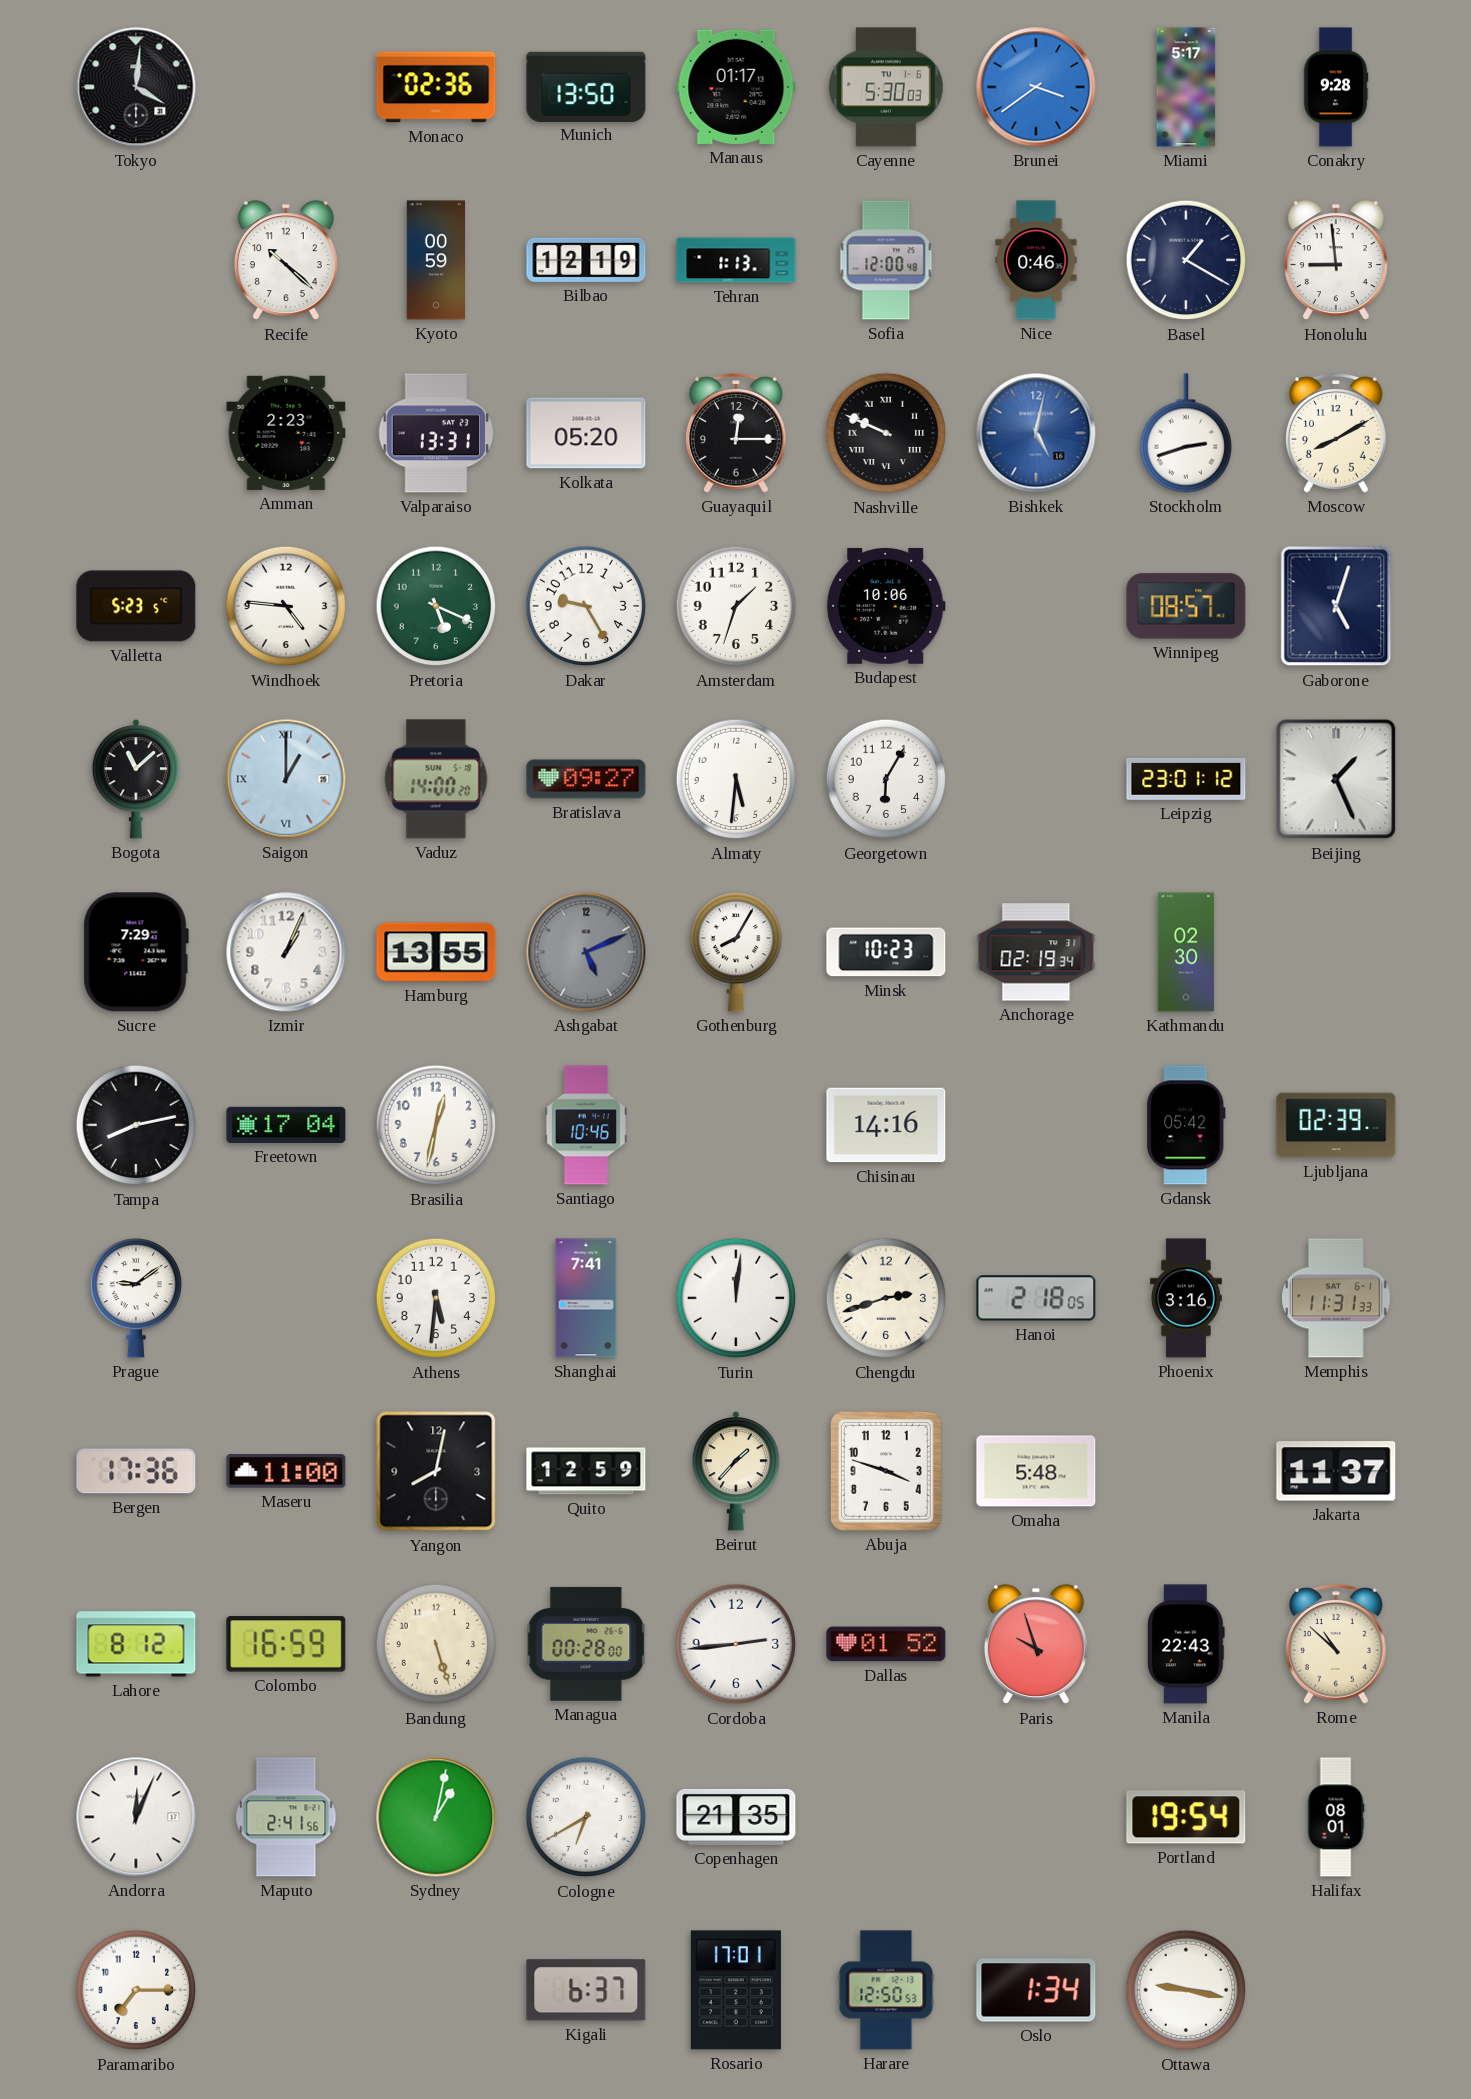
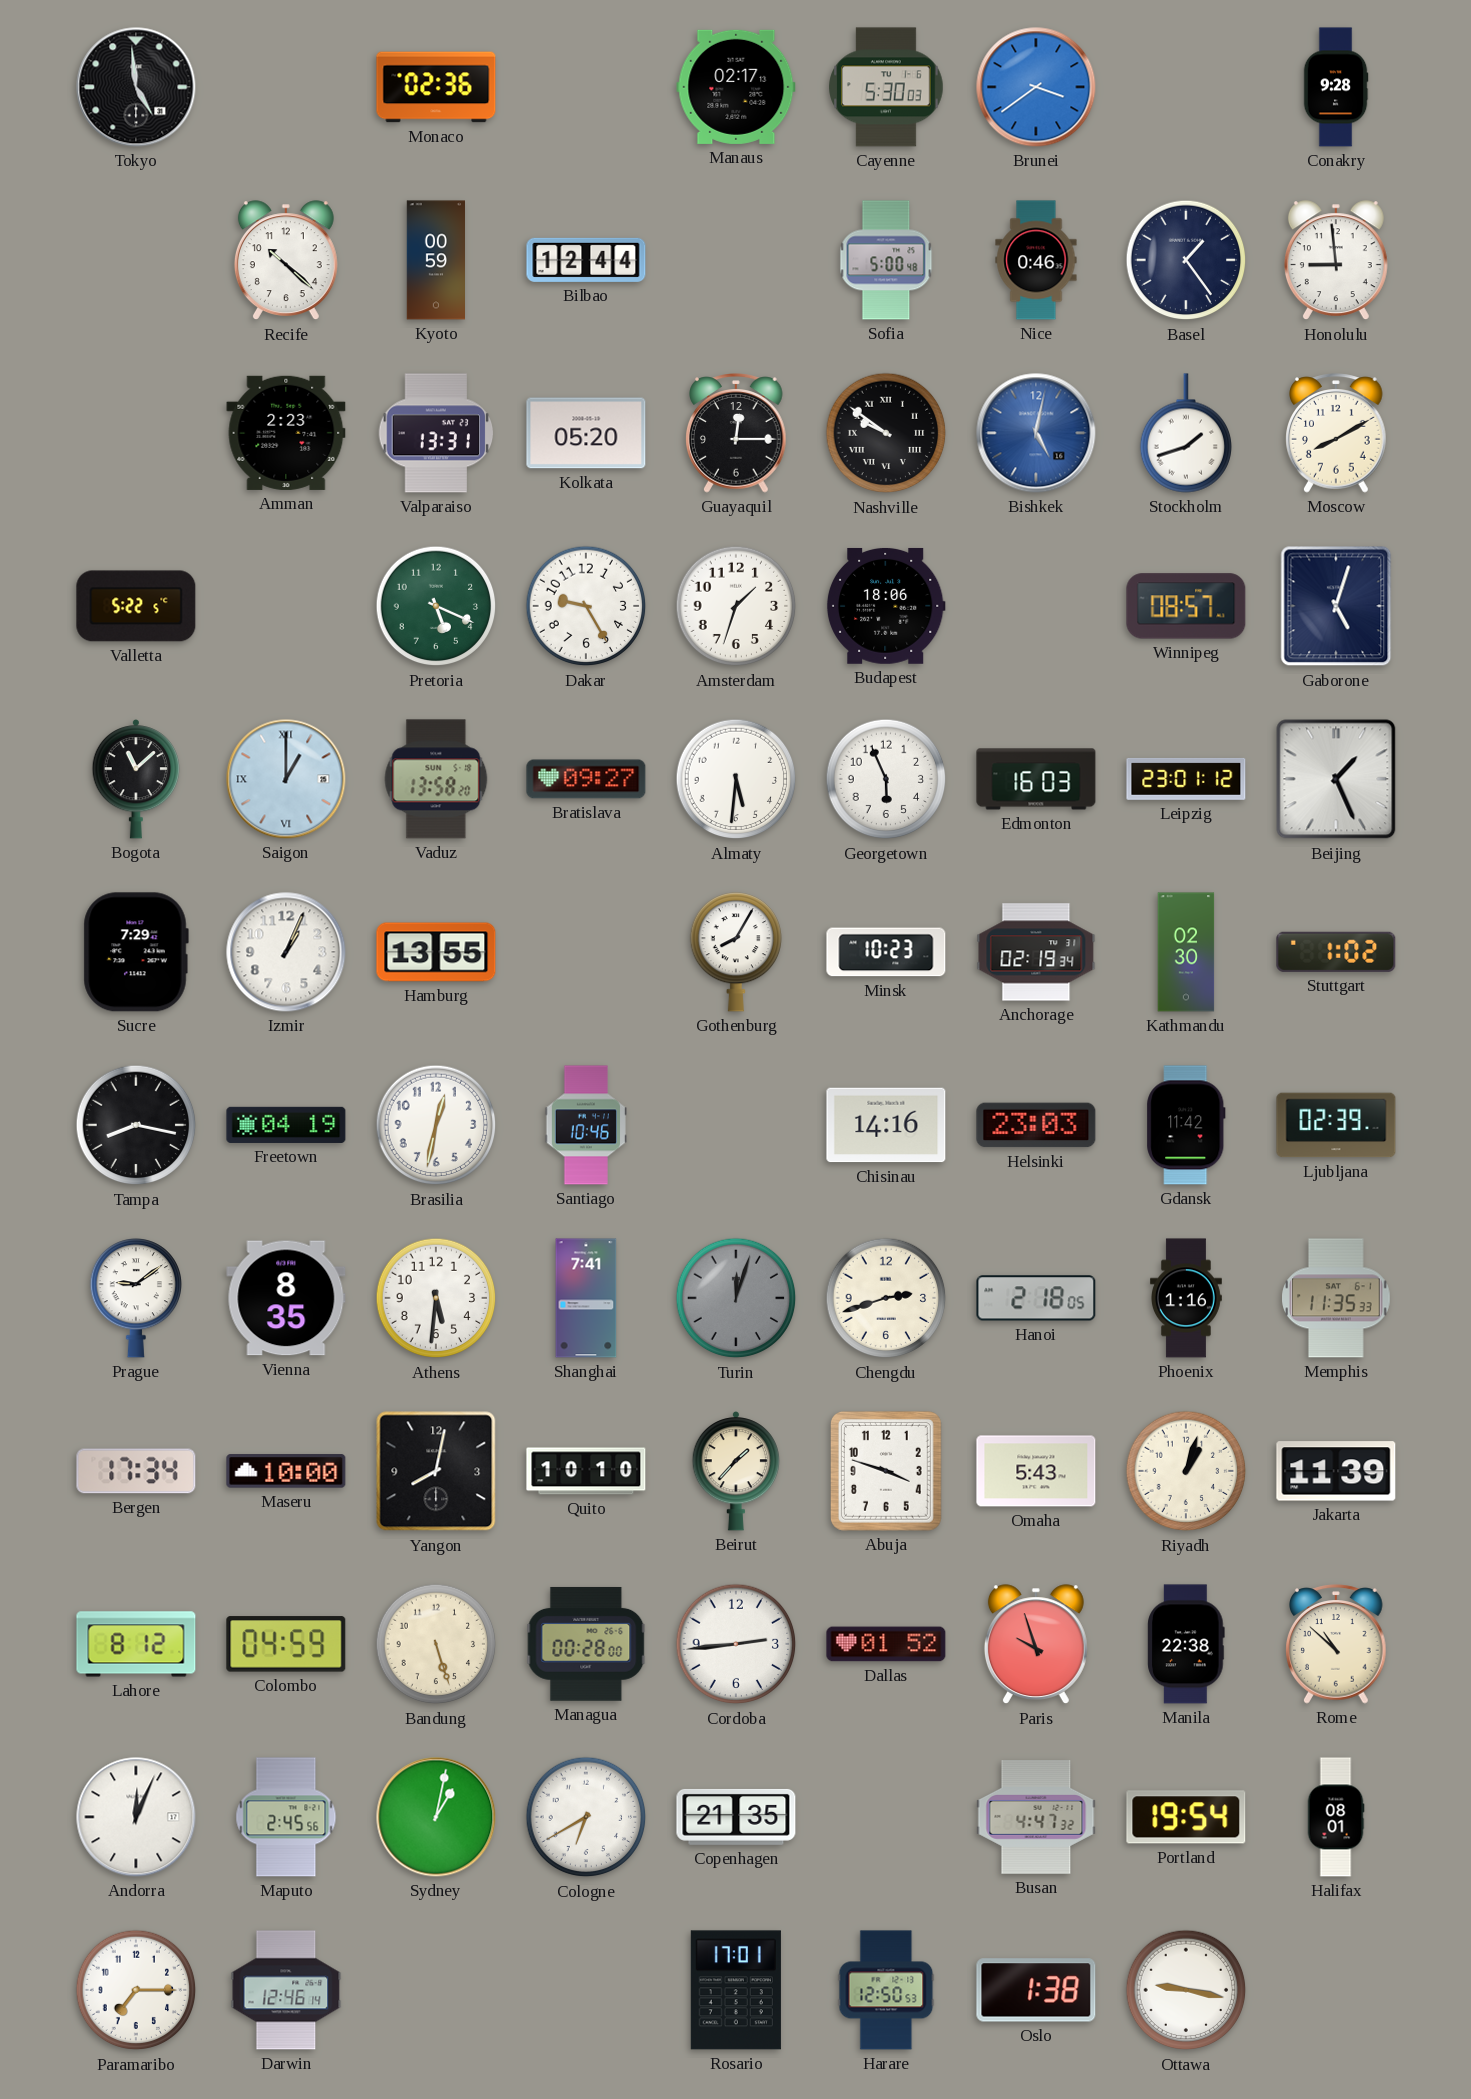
Tokyo: 4:01 -> 4:59
Munich: 13:50 -> none
Manaus: 01:17 -> 02:17
Miami: 5:17 -> none
Bilbao: 12:19 -> 12:44
Tehran: 1:13 -> none
Sofia: 12:00 -> 5:00
Basel: 1:20 -> 1:24
Nashville: 9:49 -> 9:51
Stockholm: 2:42 -> 1:42
Valletta: 5:23 -> 5:22
Windhoek: 4:46 -> none
Budapest: 10:06 -> 18:06
Vaduz: 14:00 -> 13:58
Georgetown: 6:05 -> 5:56
Edmonton: none -> 16:03
Ashgabat: 5:11 -> none
Stuttgart: none -> 1:02
Tampa: 8:13 -> 8:17
Freetown: 17:04 -> 04:19
Helsinki: none -> 23:03
Gdansk: 05:42 -> 11:42
Vienna: none -> 8:35
Turin: 12:01 -> 12:03
Turin dial: white -> grey
Phoenix: 3:16 -> 1:16
Memphis: 11:31 -> 11:35
Bergen: 17:36 -> 17:34
Maseru: 11:00 -> 10:00
Quito: 12:59 -> 10:10
Omaha: 5:48 -> 5:43
Riyadh: none -> 1:03
Jakarta: 11:37 -> 11:39
Colombo: 16:59 -> 04:59
Manila: 22:43 -> 22:38
Maputo: 2:41 -> 2:45
Busan: none -> 4:47
Darwin: none -> 12:46
Kigali: 6:37 -> none
Oslo: 1:34 -> 1:38
